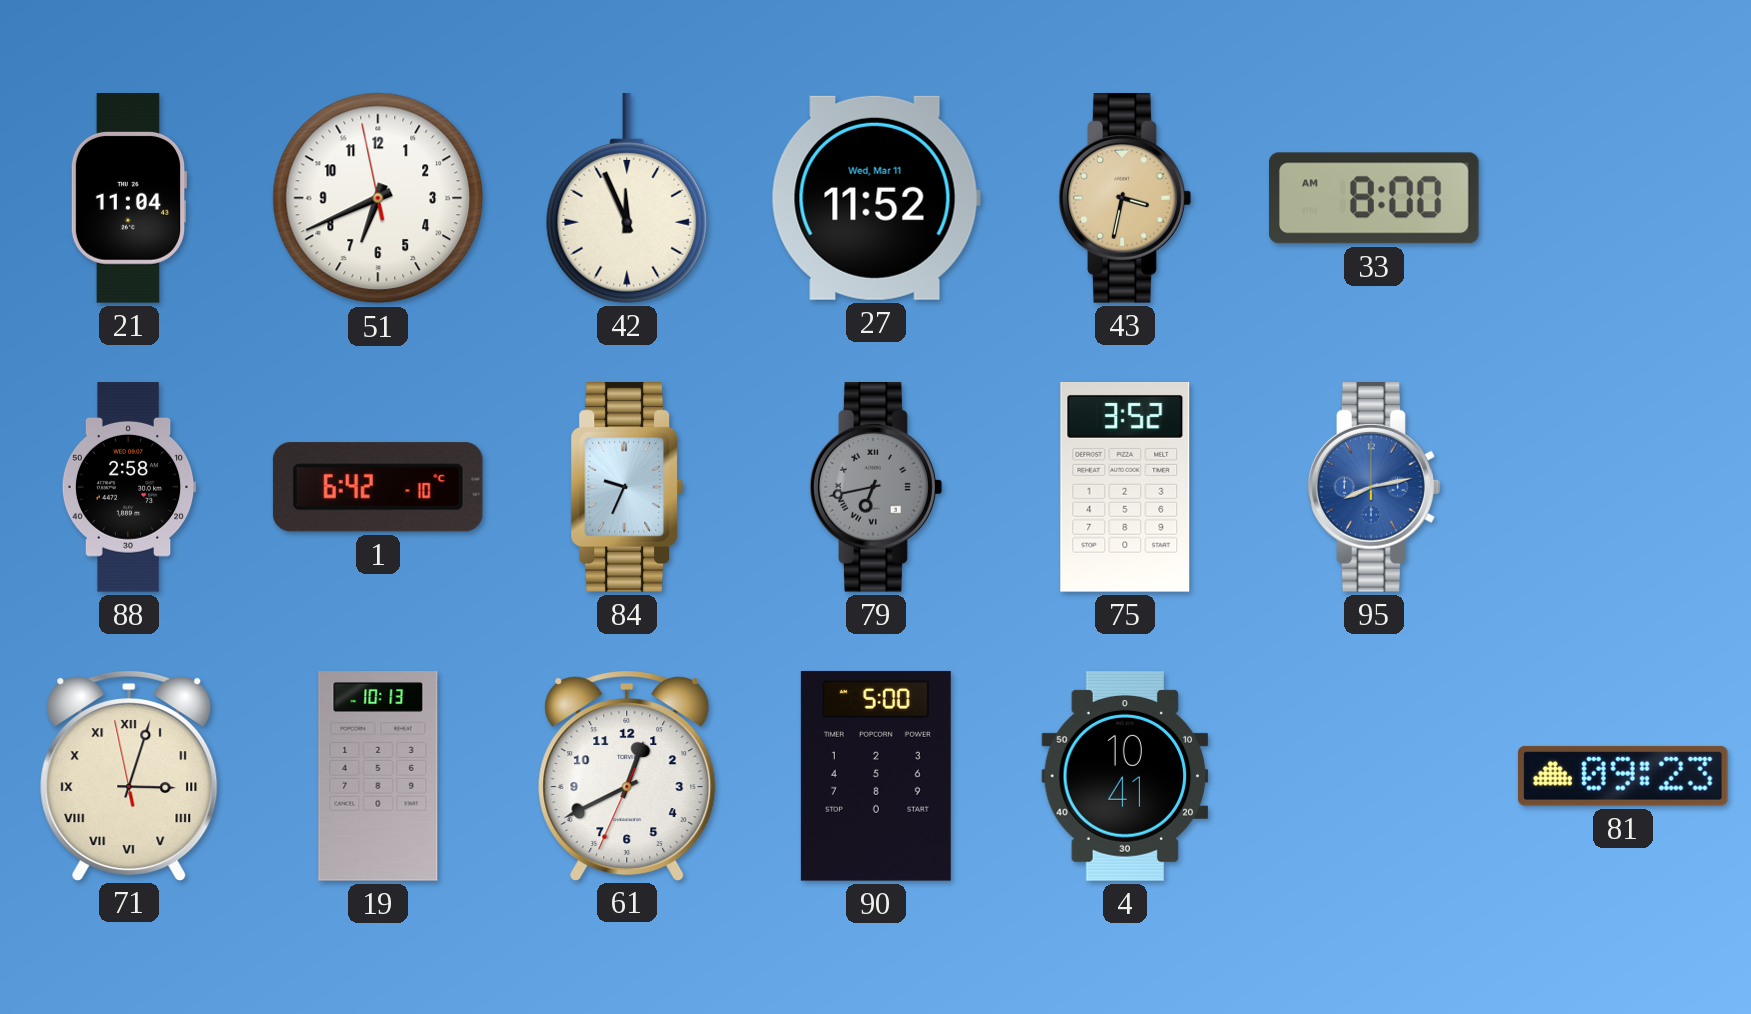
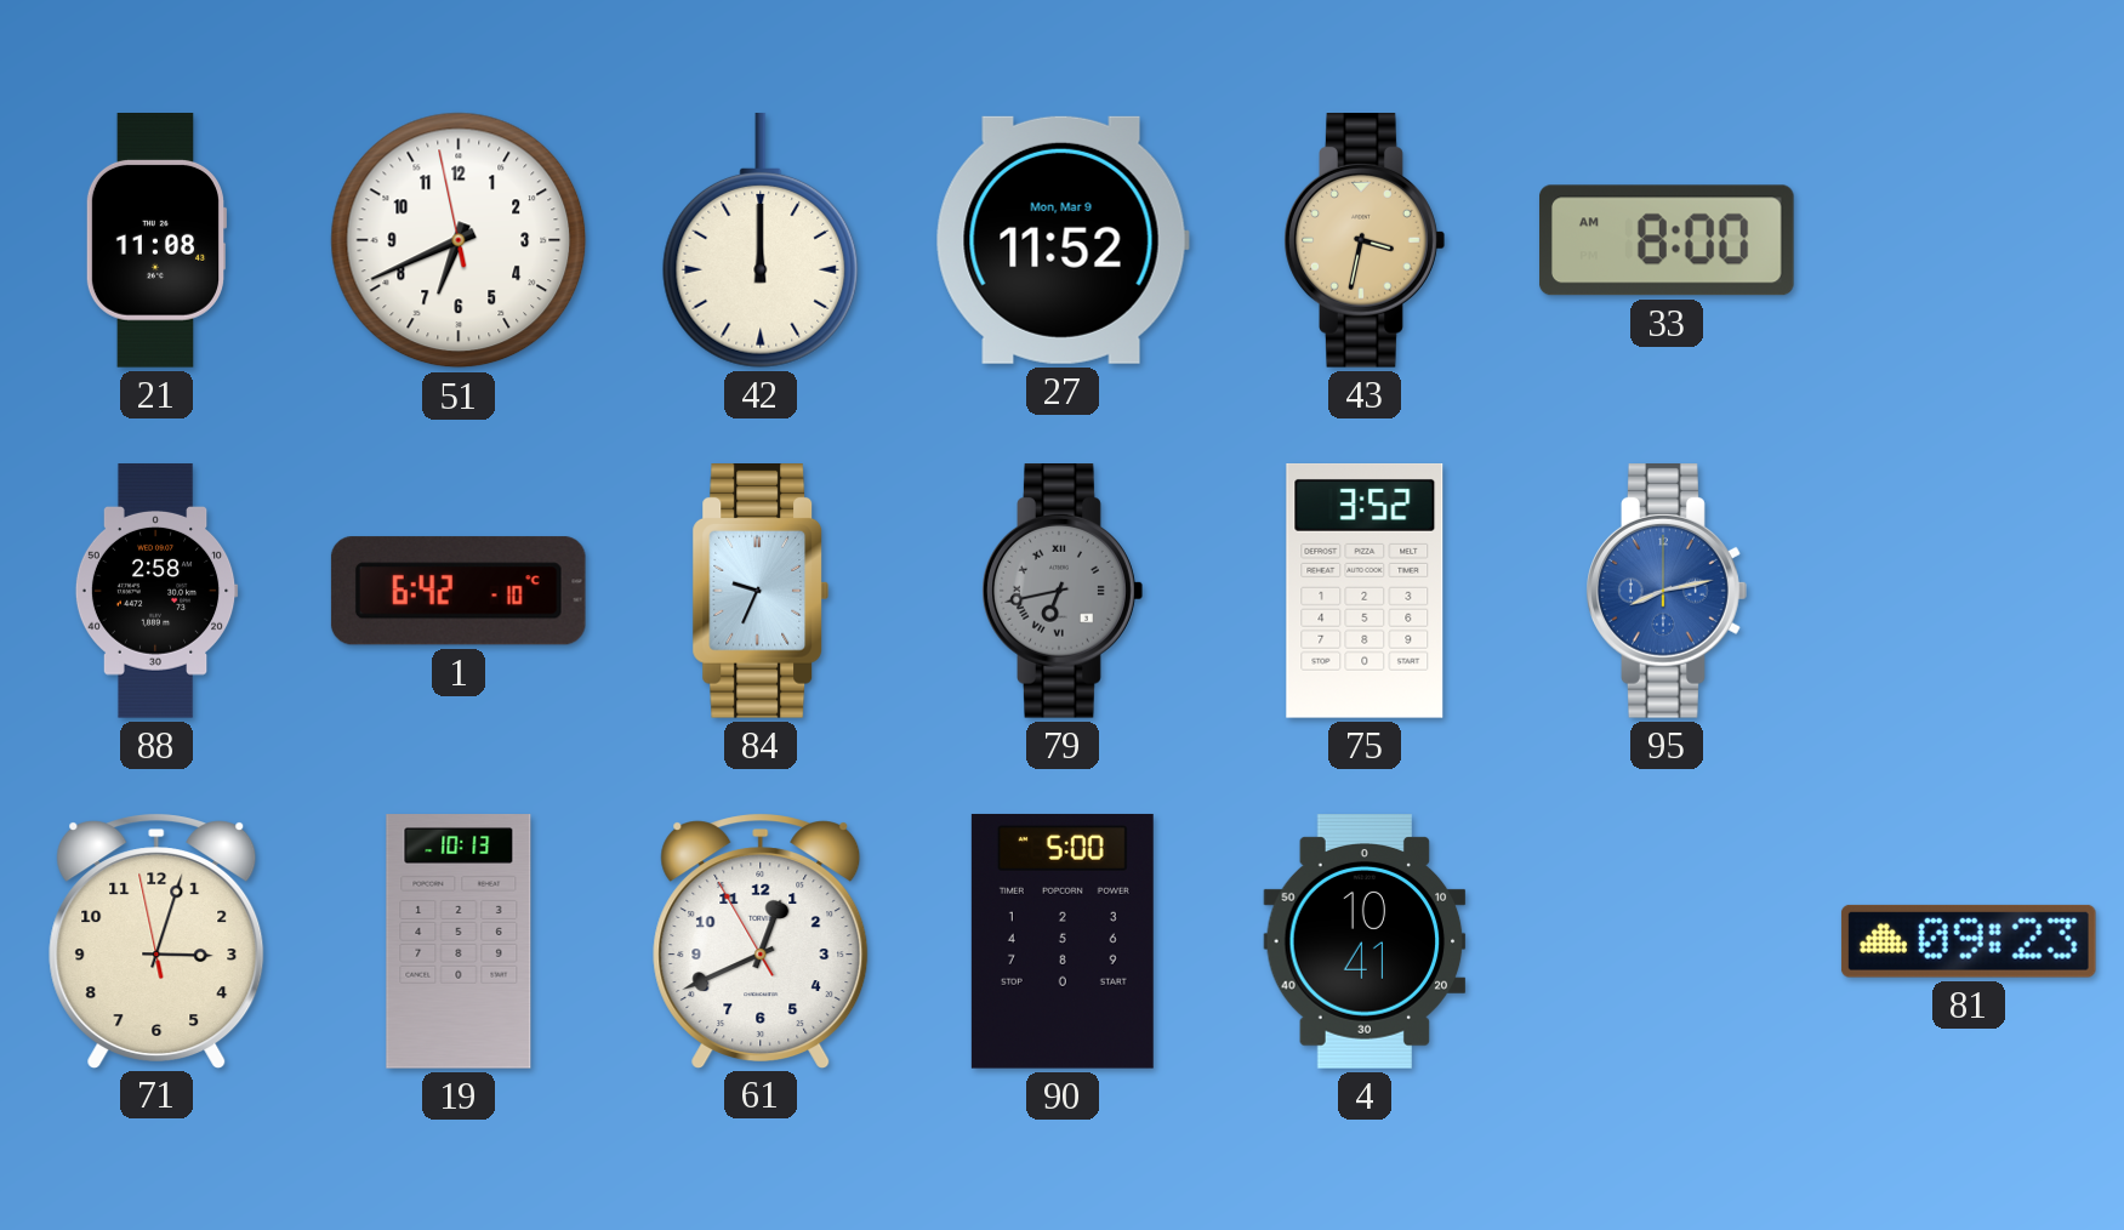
21: 11:04 -> 11:08
42: 11:56 -> 12:00
27 date: Wed, Mar 11 -> Mon, Mar 9
71 numerals: Roman -> Arabic
61: 12:40:34 -> 12:40:55
